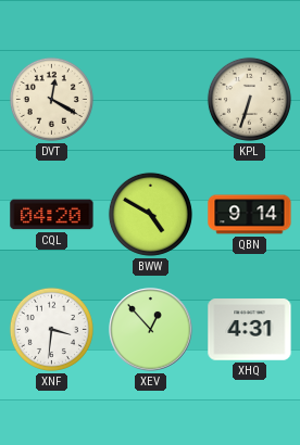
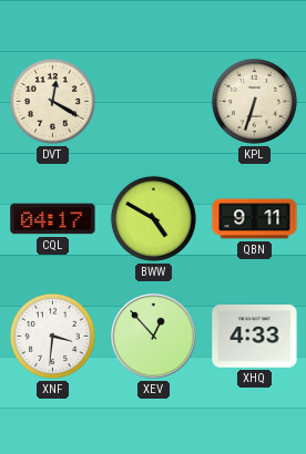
CQL: 04:20 -> 04:17
QBN: 9:14 -> 9:11
XHQ: 4:31 -> 4:33
